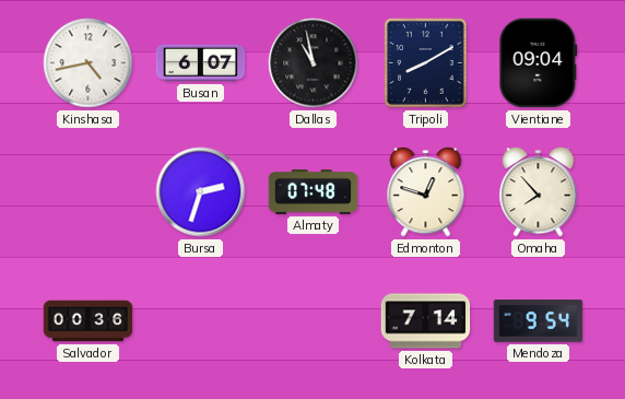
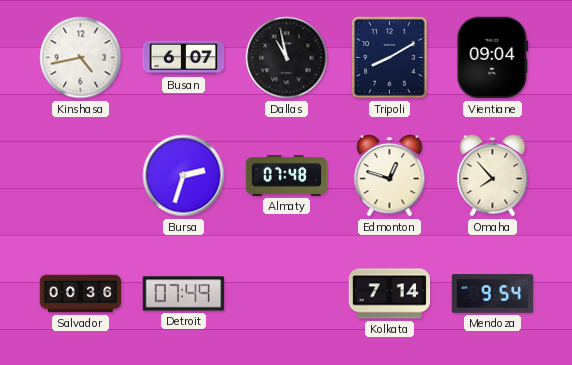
Detroit: none -> 07:49
